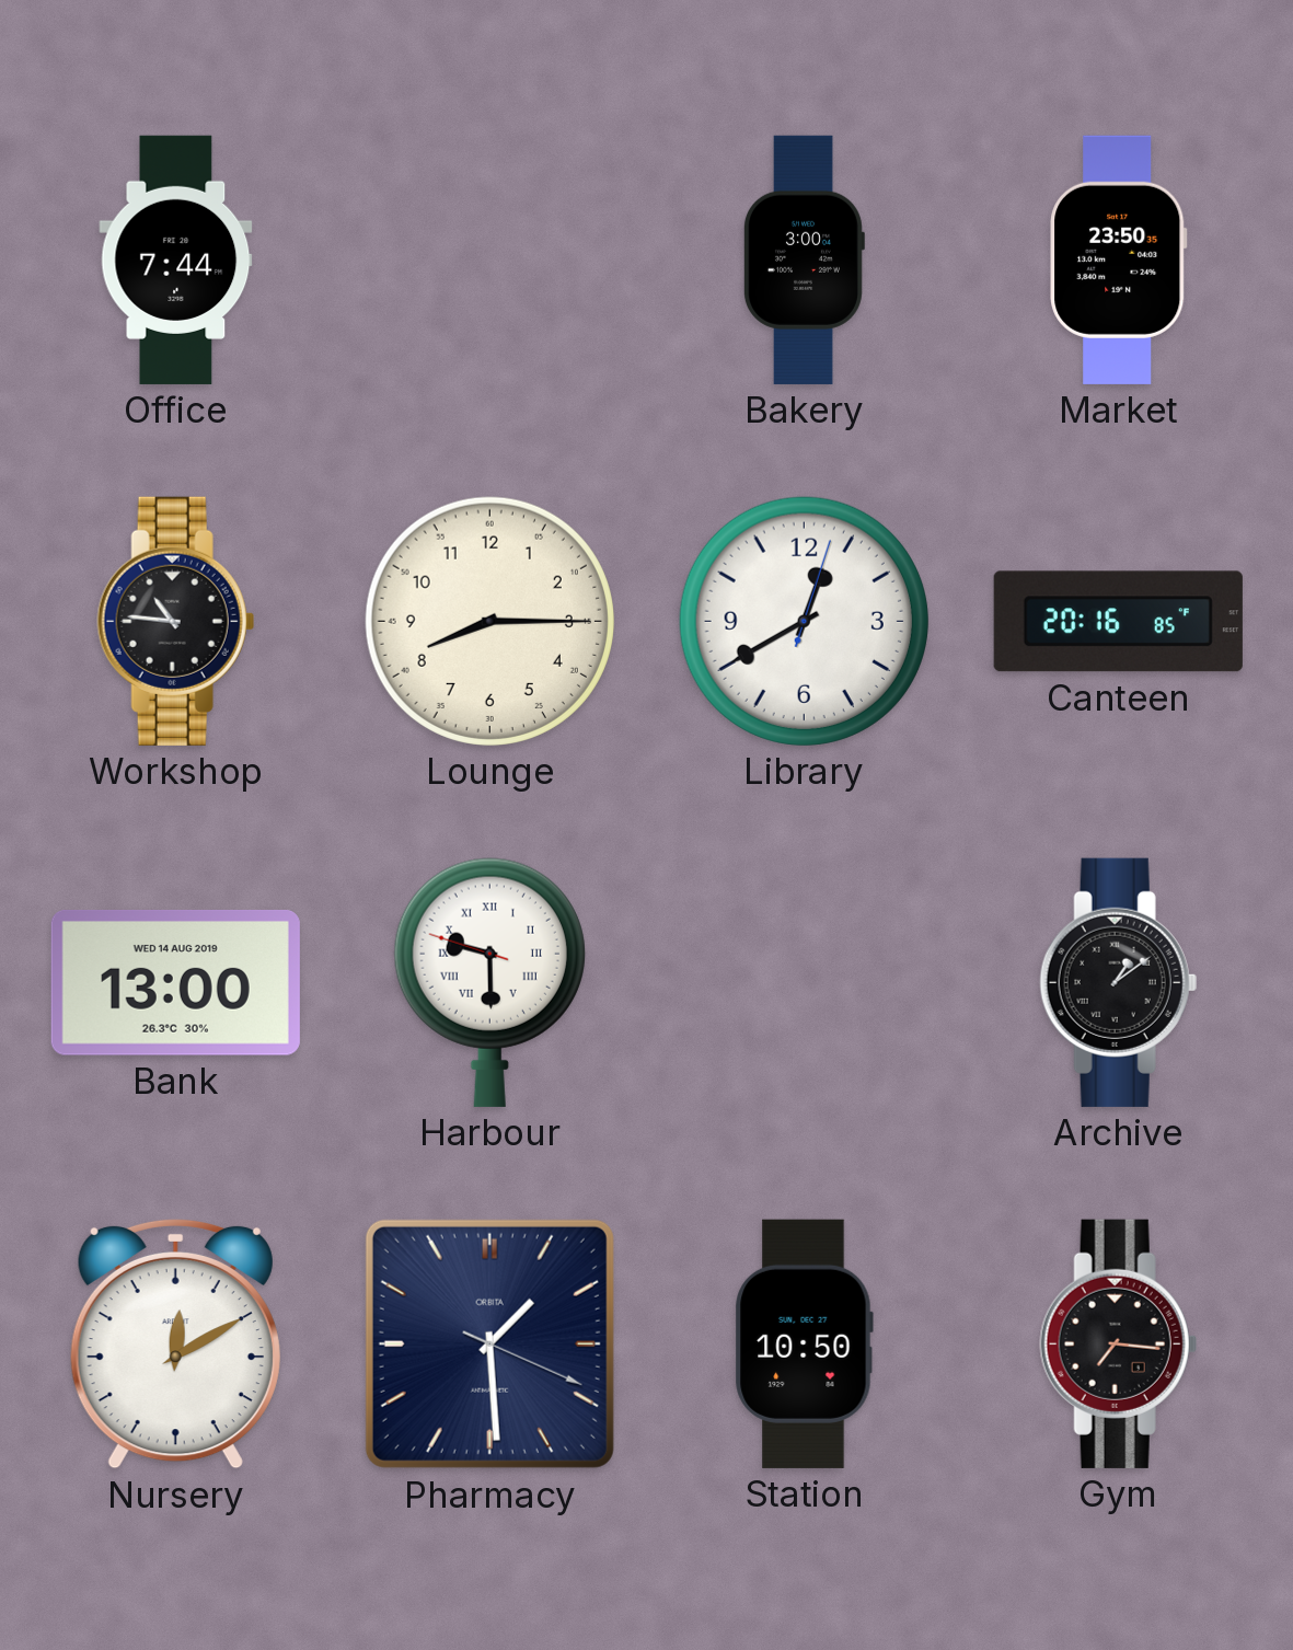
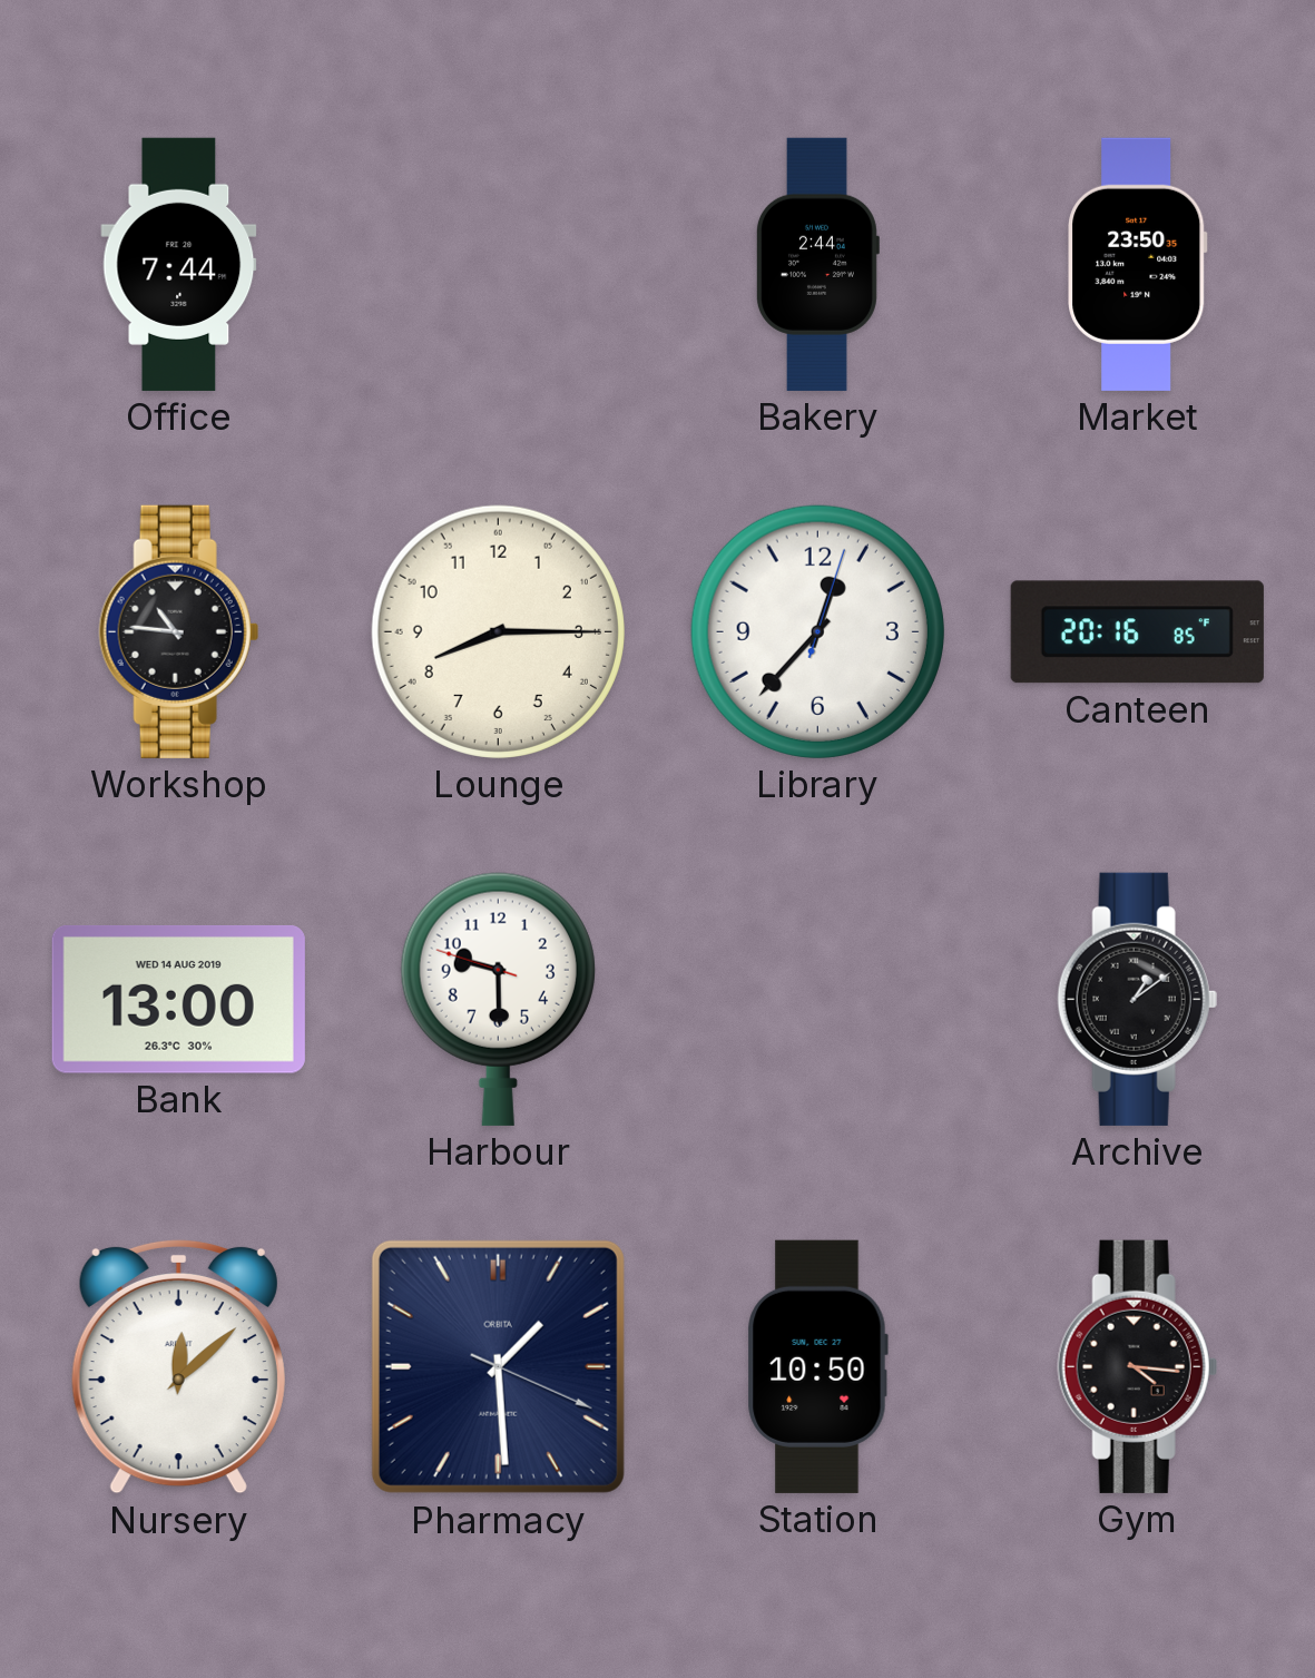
Bakery: 3:00 -> 2:44
Library: 12:40 -> 12:37
Harbour numerals: Roman -> Arabic
Nursery: 12:10 -> 12:08
Gym: 7:16 -> 4:16
